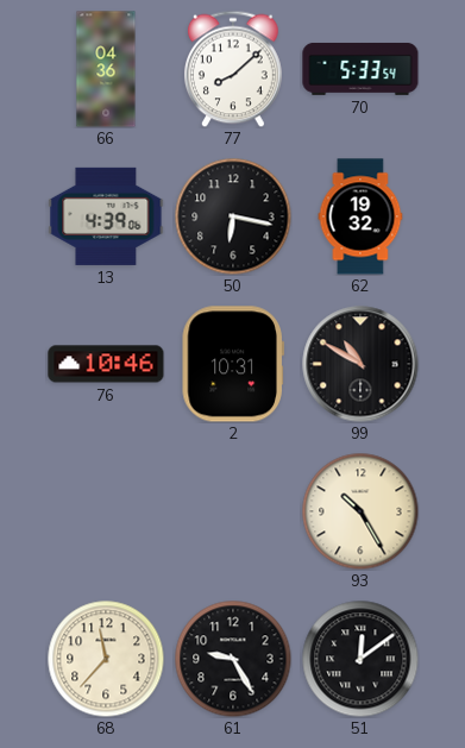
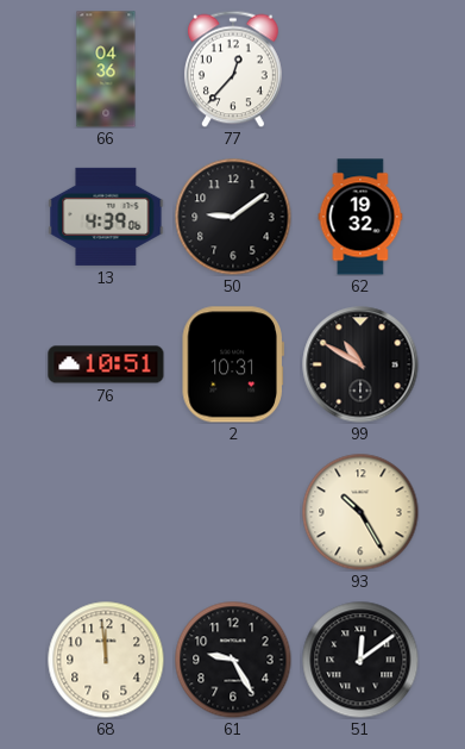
77: 8:08 -> 12:37
70: 5:33 -> none
50: 6:17 -> 9:09
76: 10:46 -> 10:51
68: 11:37 -> 11:59
